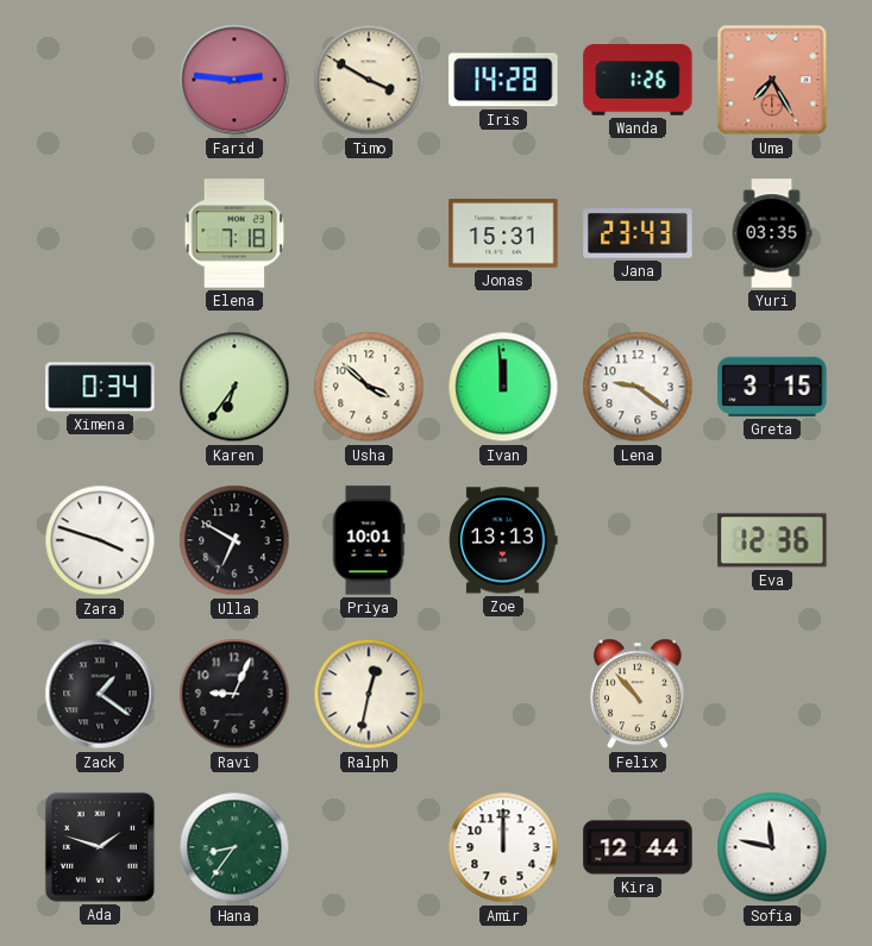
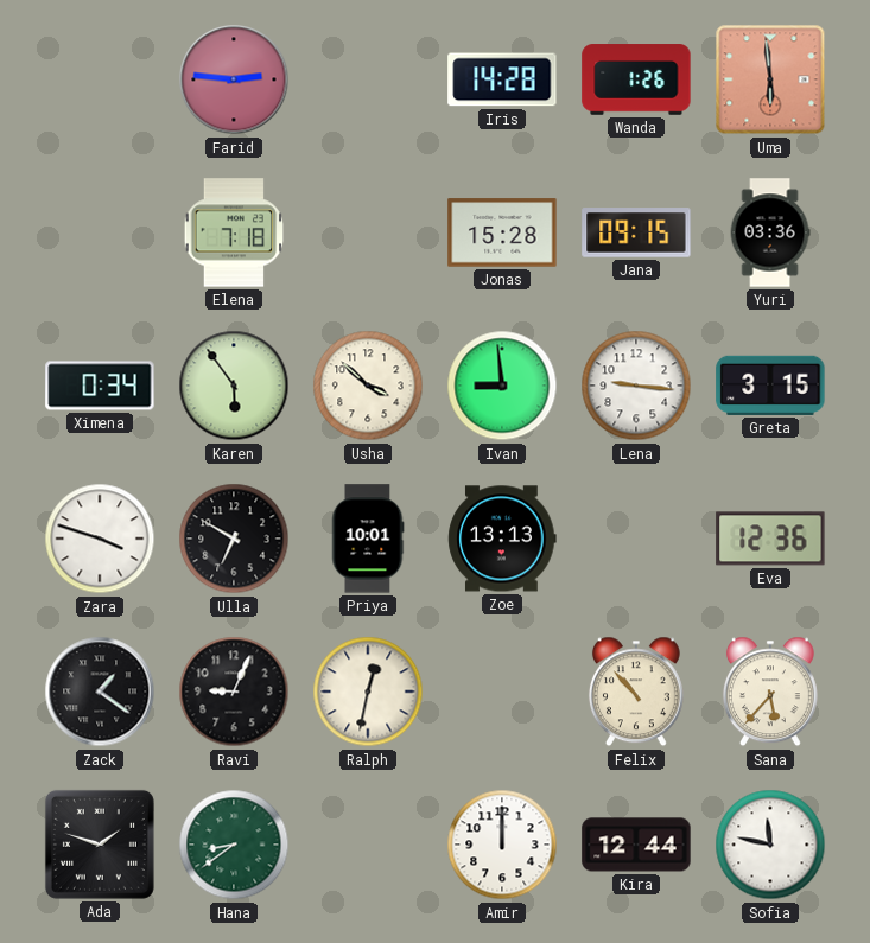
Timo: 3:50 -> none
Uma: 7:25 -> 5:59
Jonas: 15:31 -> 15:28
Jana: 23:43 -> 09:15
Yuri: 03:35 -> 03:36
Karen: 6:36 -> 5:54
Ivan: 11:59 -> 8:59
Lena: 9:21 -> 9:16
Sana: none -> 5:37
Hana: 8:36 -> 8:39
